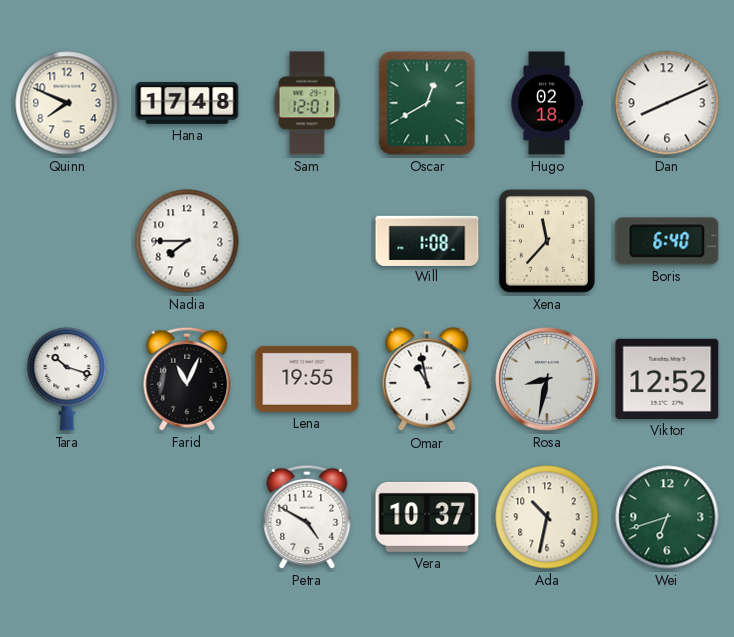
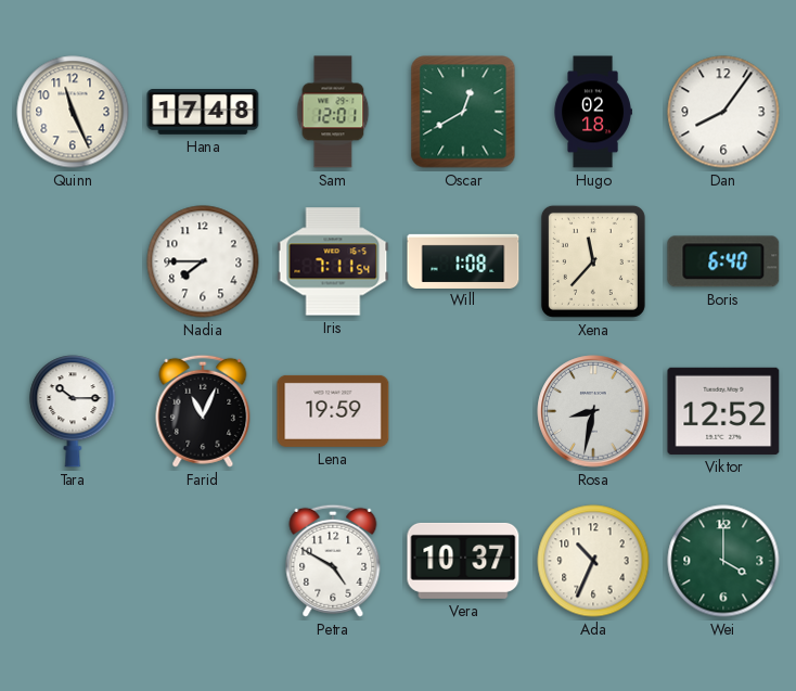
Quinn: 7:49 -> 11:26
Dan: 8:11 -> 8:06
Iris: none -> 7:11
Tara: 10:18 -> 10:15
Lena: 19:55 -> 19:59
Omar: 10:58 -> none
Ada: 10:32 -> 10:34
Wei: 6:42 -> 4:00
